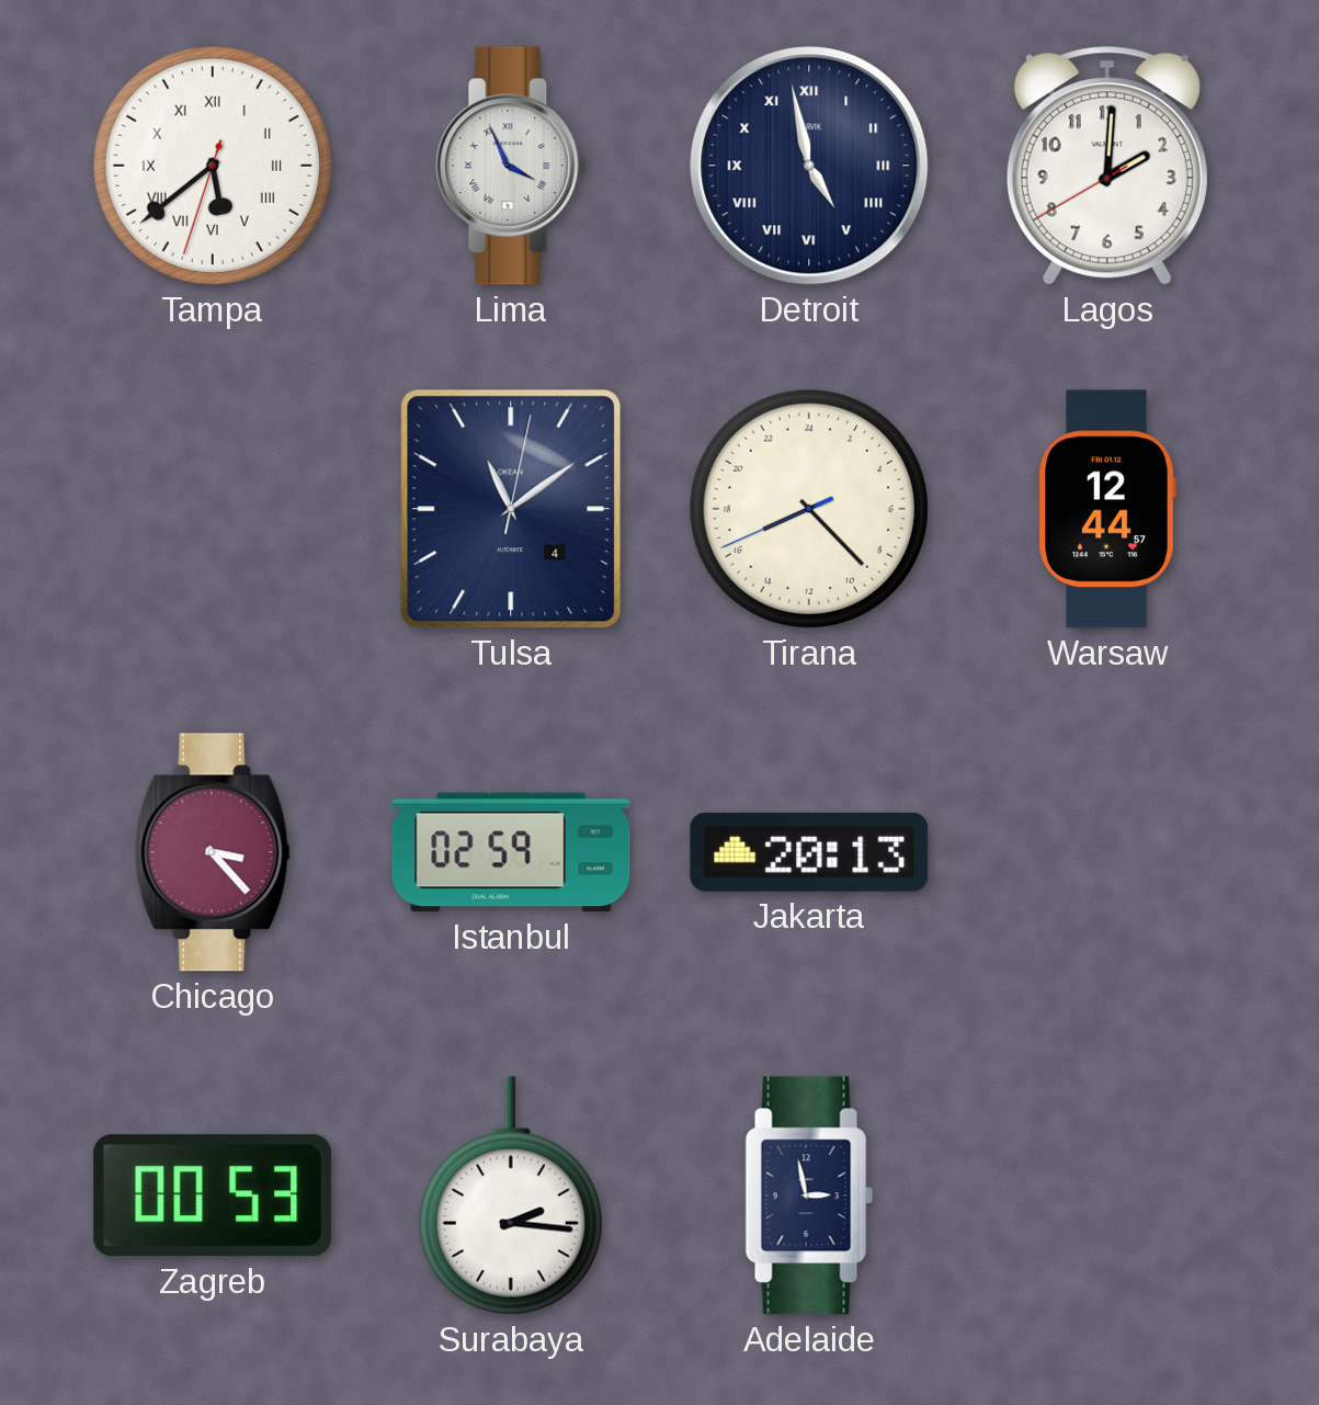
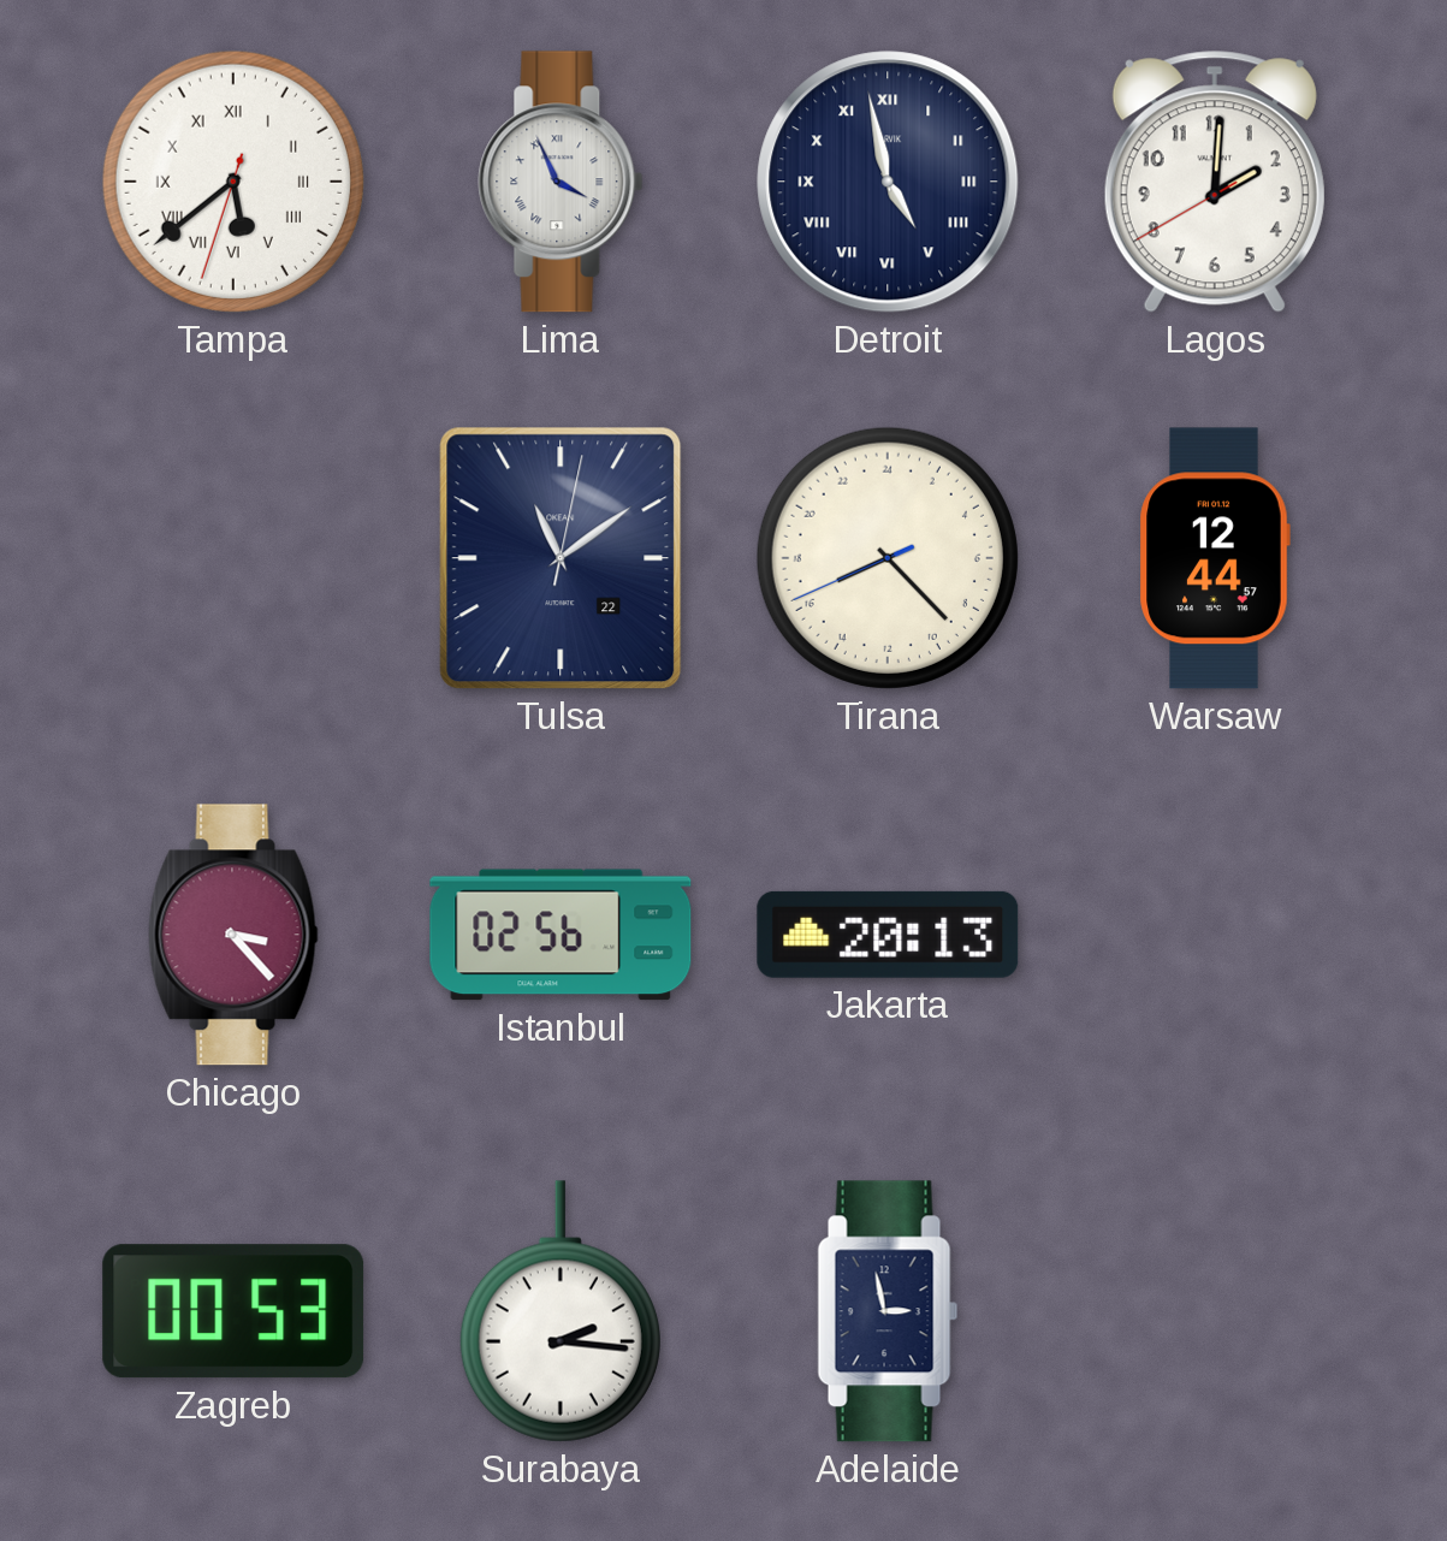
Tulsa date: 4 -> 22
Istanbul: 02:59 -> 02:56
